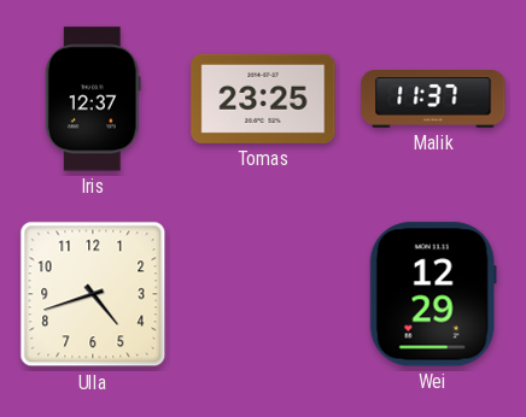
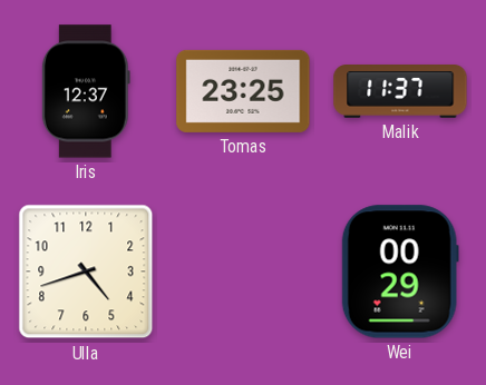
Wei: 12:29 -> 00:29
